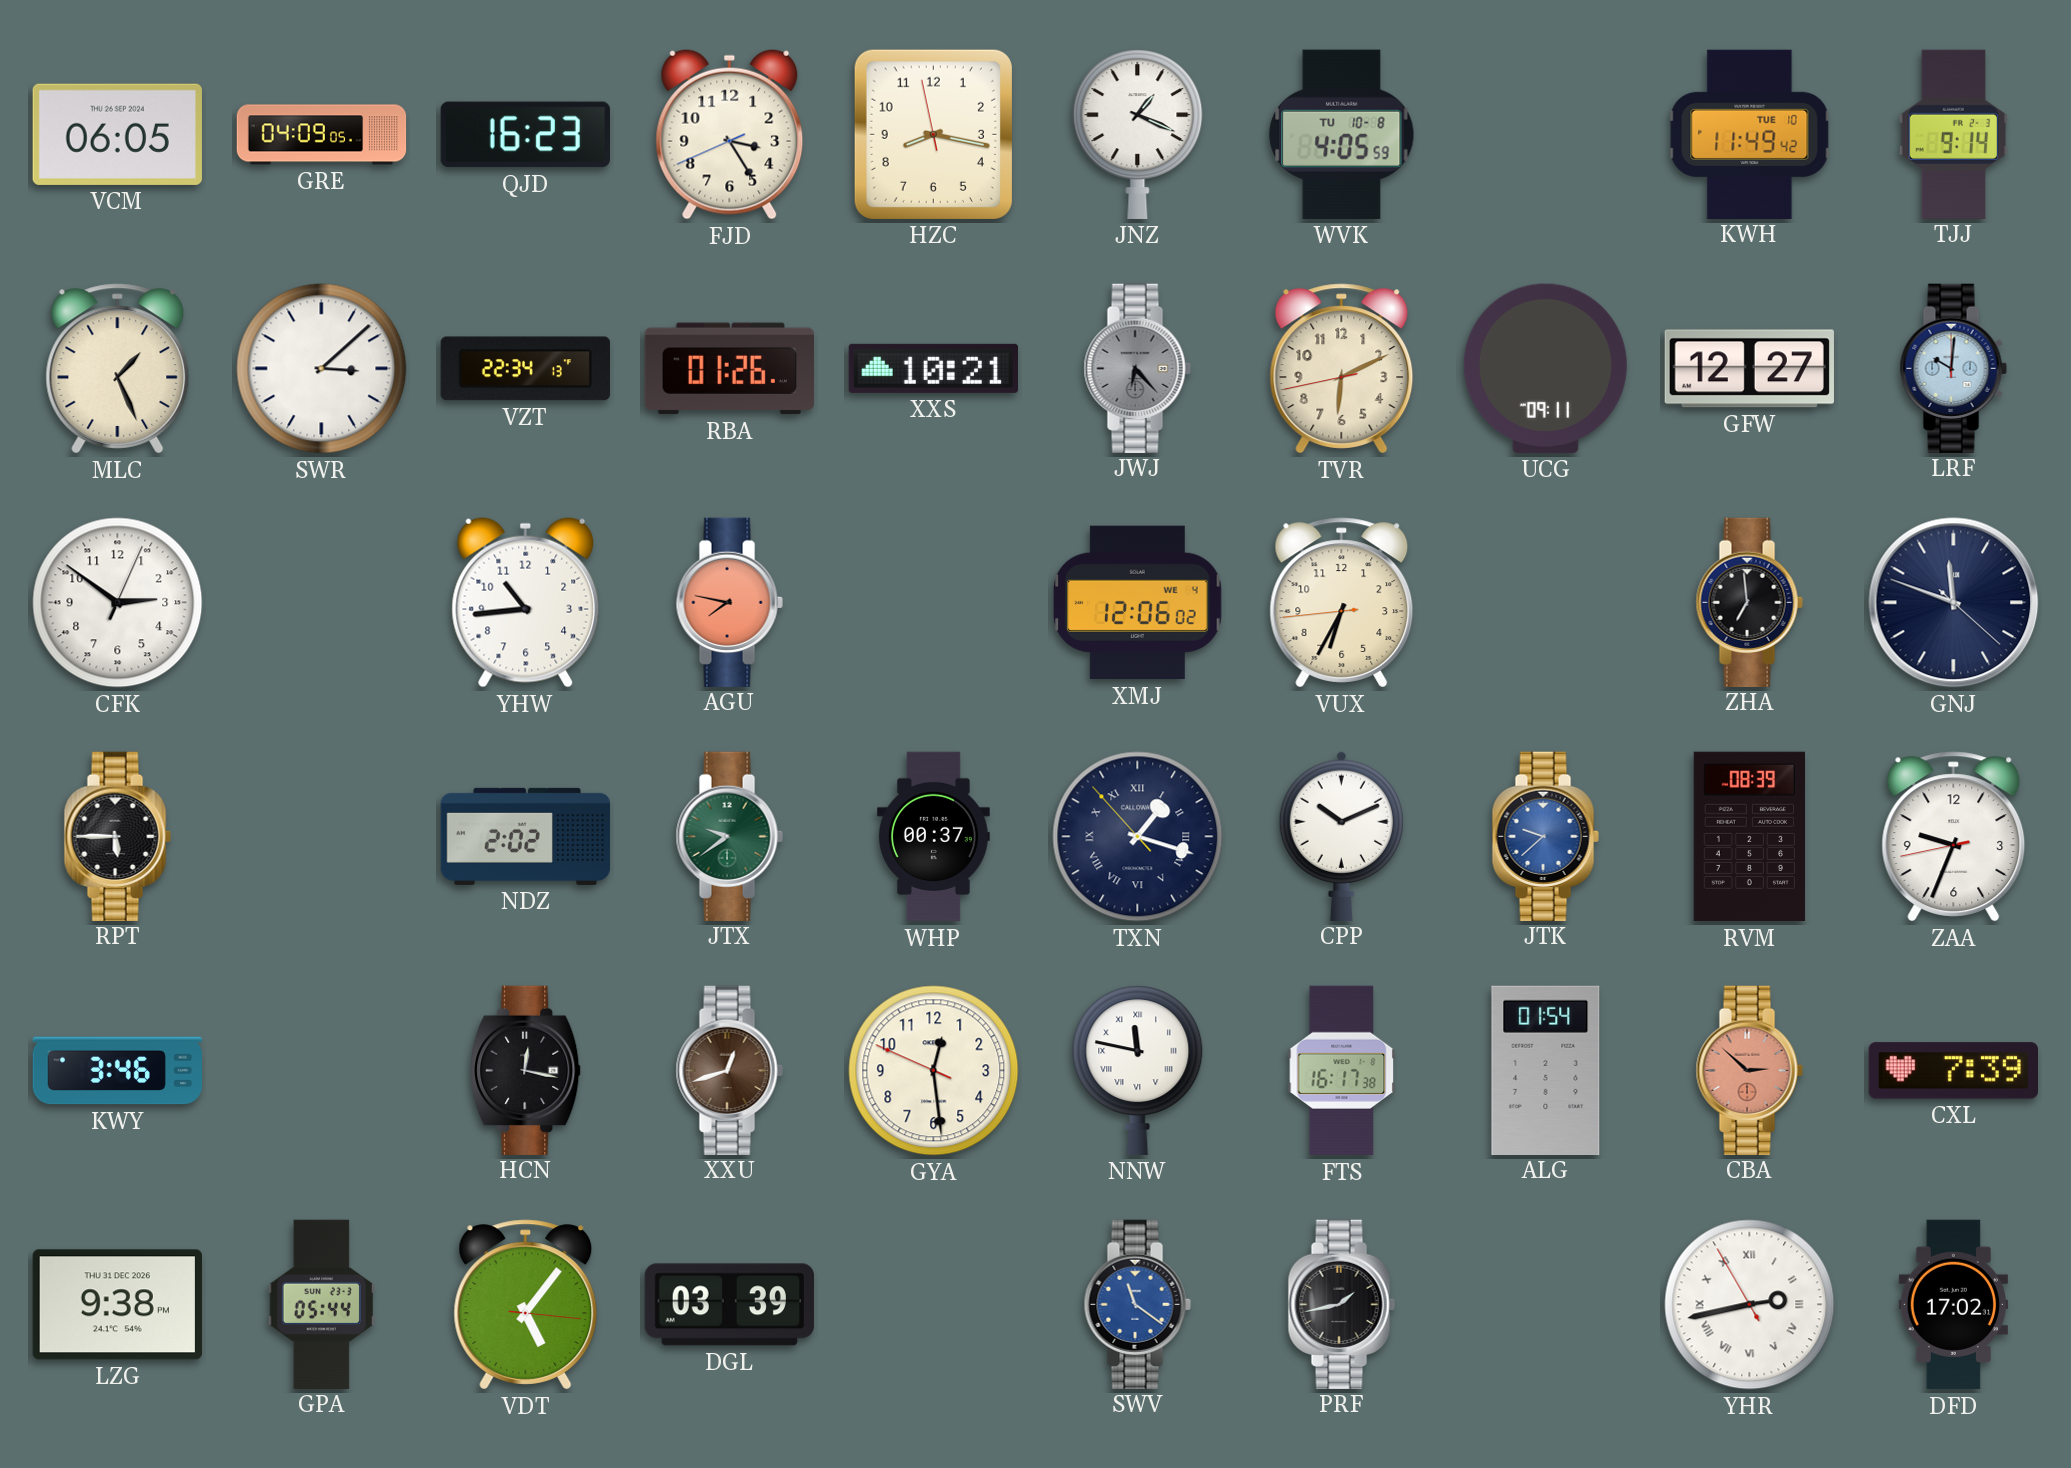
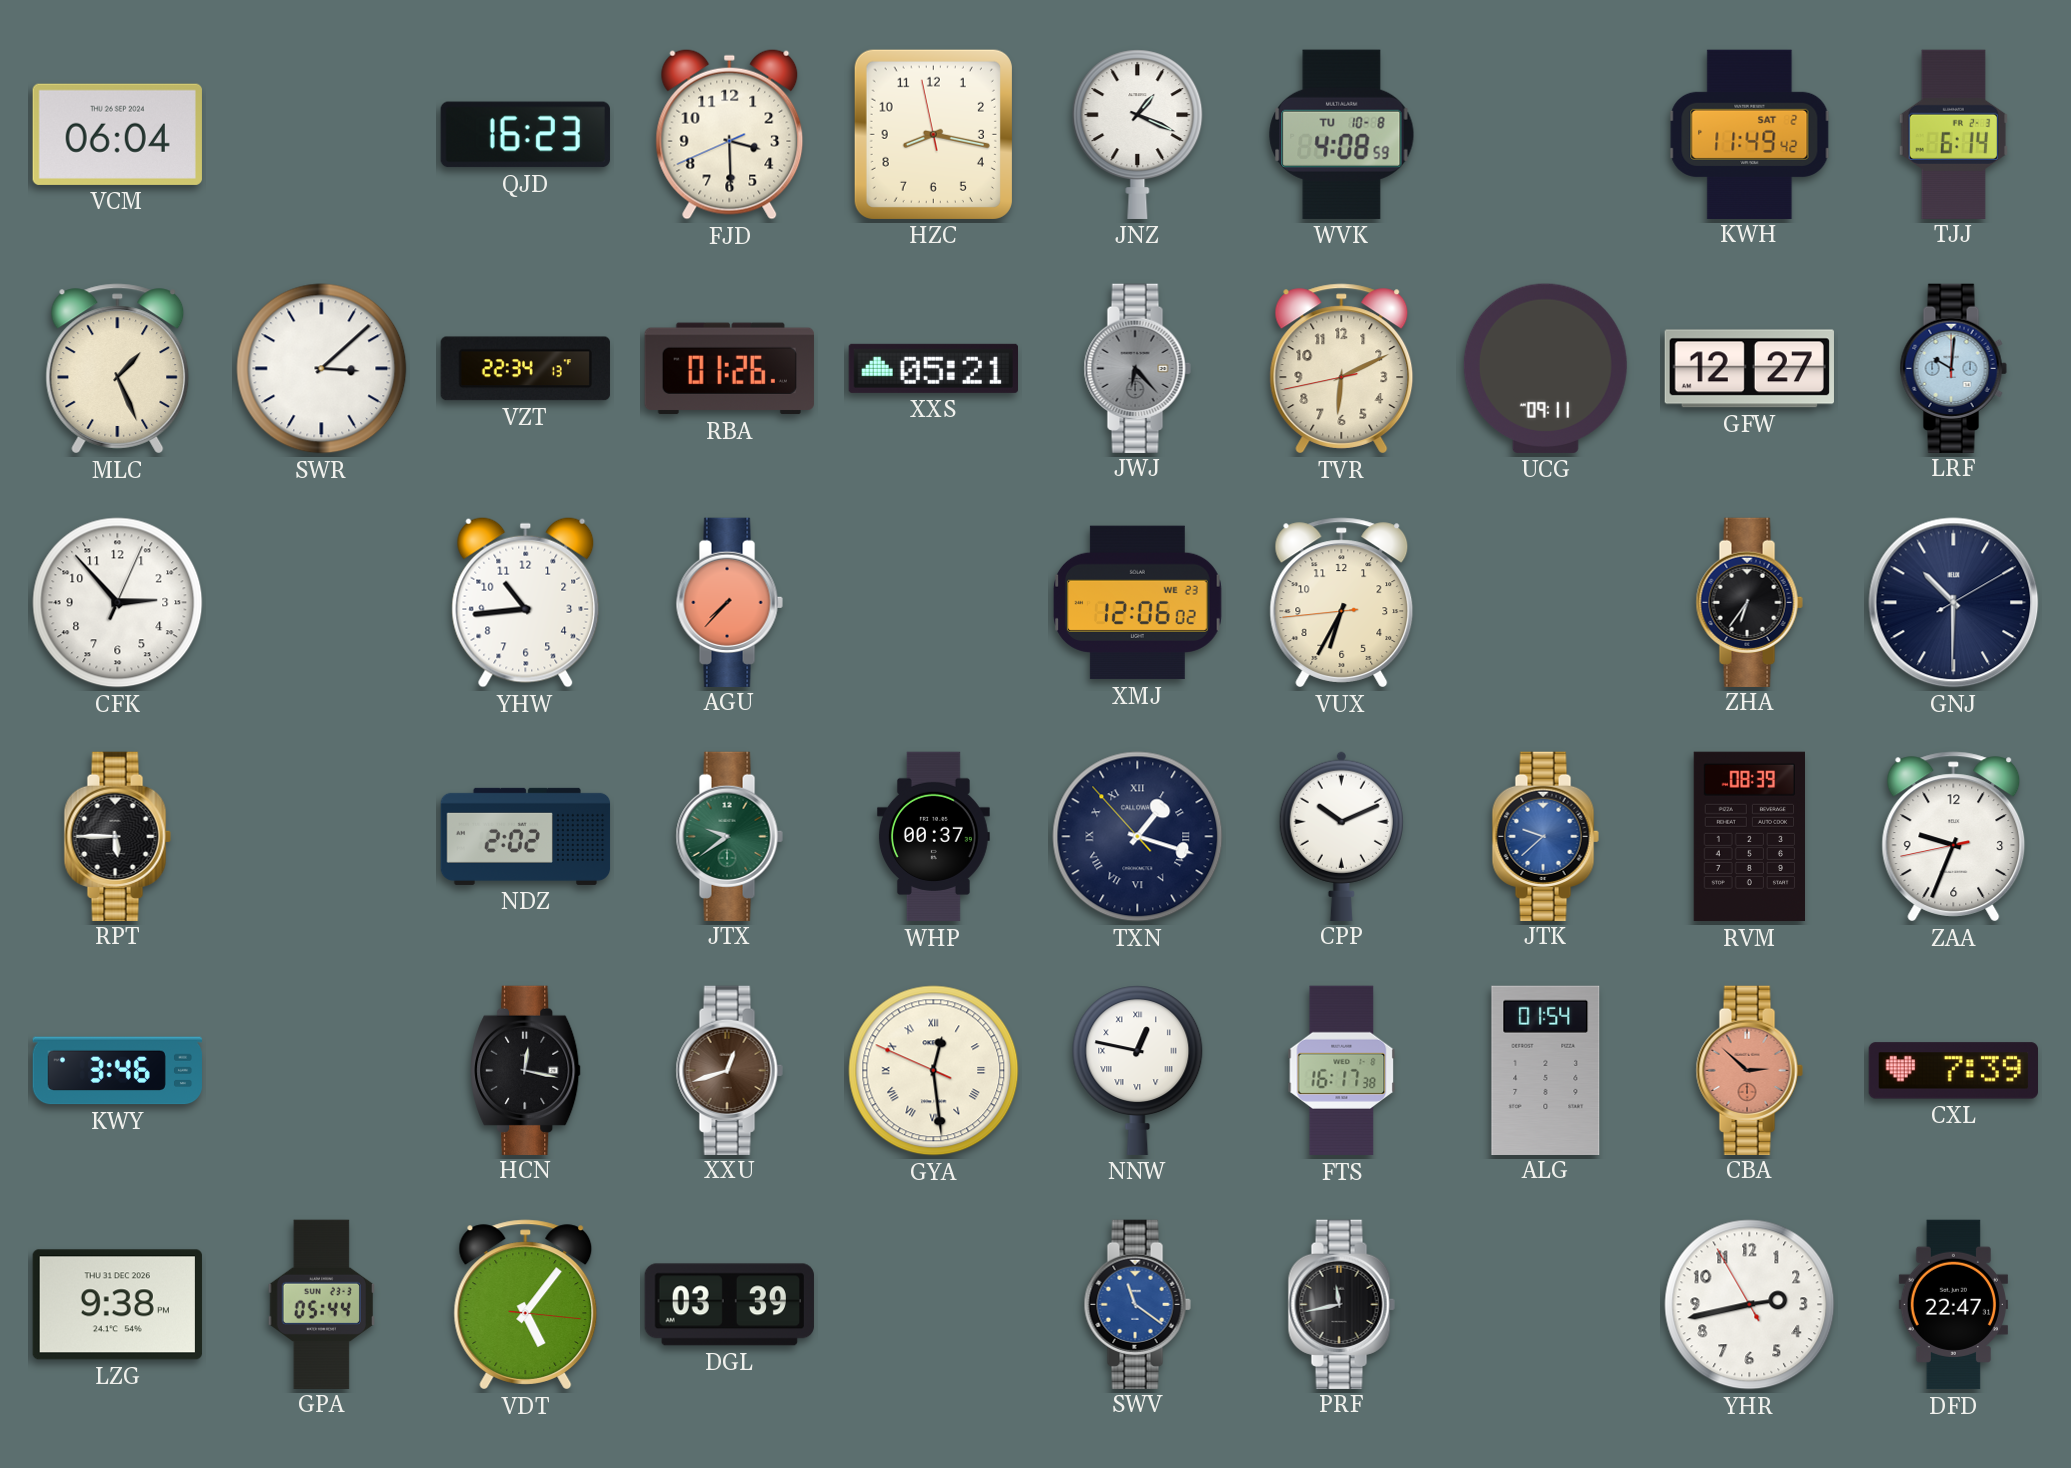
VCM: 06:05 -> 06:04
GRE: 04:09 -> none
FJD: 3:24 -> 3:29
WVK: 4:05 -> 4:08
KWH date: TUE 10 -> SAT 2
TJJ: 9:14 -> 6:14
XXS: 10:21 -> 05:21
CFK: 2:51 -> 2:53
AGU: 7:47 -> 7:37
XMJ date: WE 4 -> WE 23
ZHA: 6:59 -> 6:36
GNJ: 11:48 -> 10:30
GYA numerals: Arabic -> Roman
NNW: 11:47 -> 12:47
PRF: 1:43 -> 11:43
YHR numerals: Roman -> Arabic
DFD: 17:02 -> 22:47
